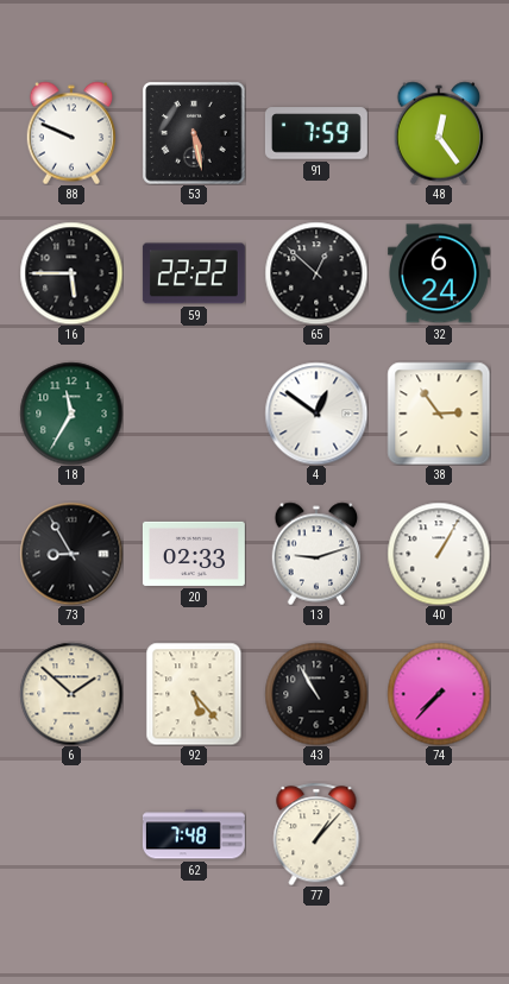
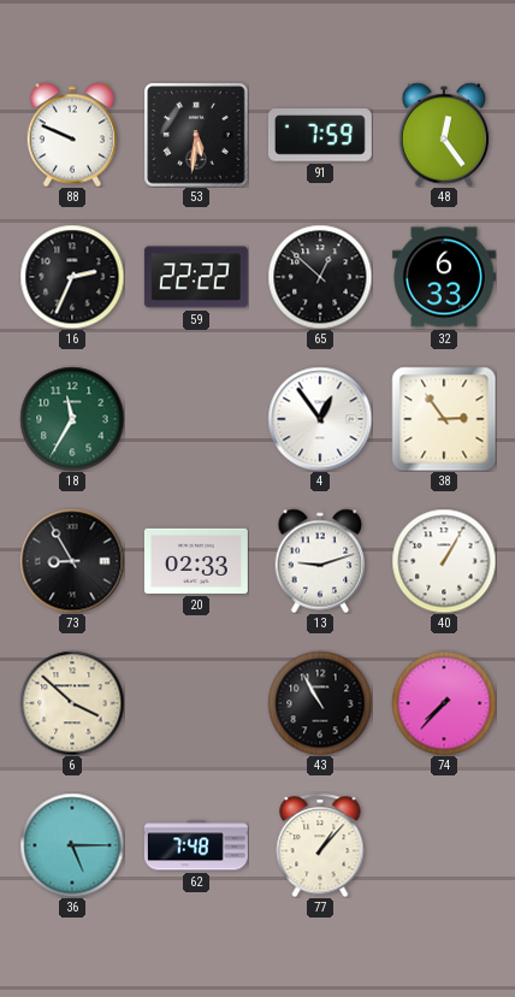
53: 5:28 -> 5:31
16: 5:45 -> 2:34
32: 6:24 -> 6:33
4: 12:51 -> 12:54
6: 1:52 -> 3:52
92: 5:23 -> none
36: none -> 5:15
